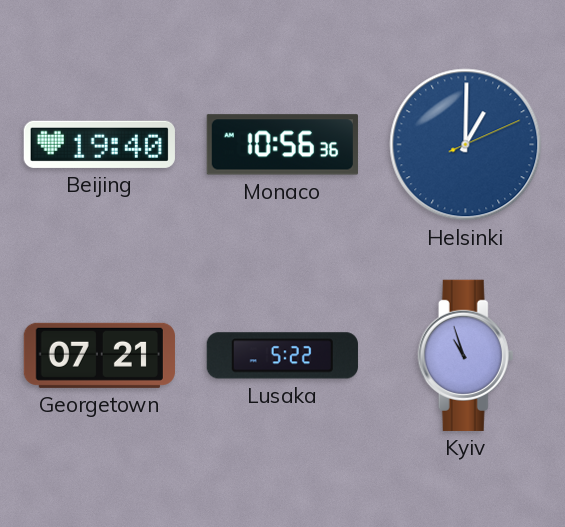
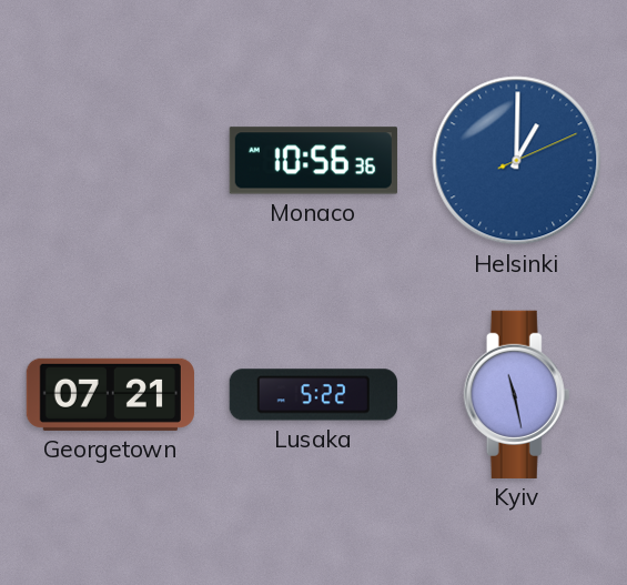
Beijing: 19:40 -> none
Kyiv: 10:57 -> 11:28
